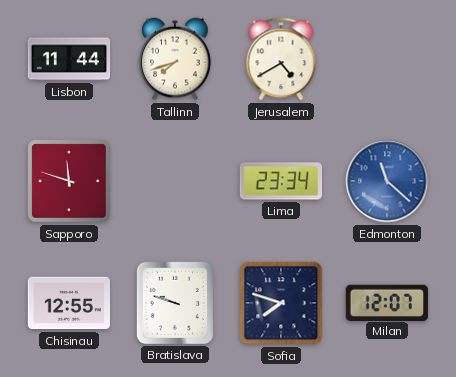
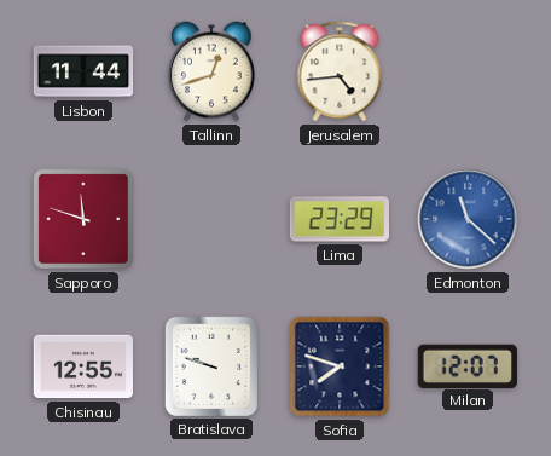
Tallinn: 7:42 -> 12:42
Jerusalem: 4:40 -> 4:44
Lima: 23:34 -> 23:29
